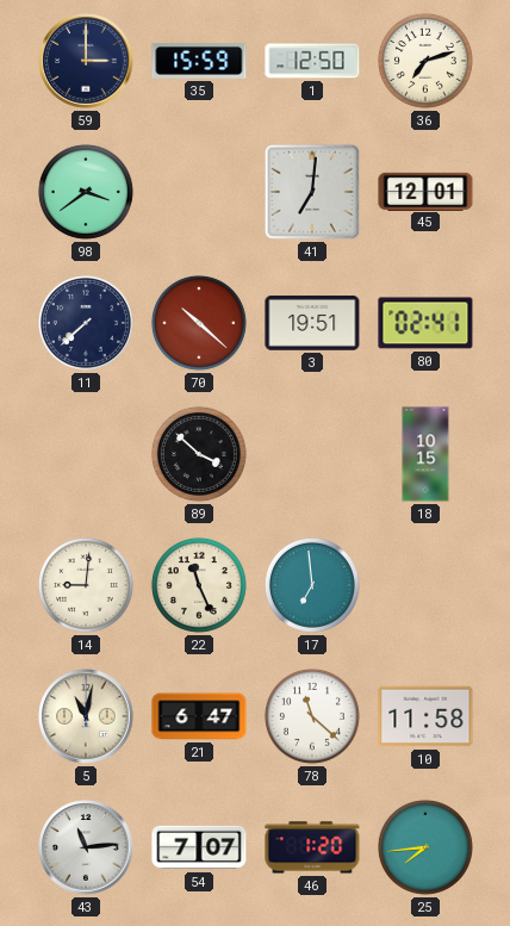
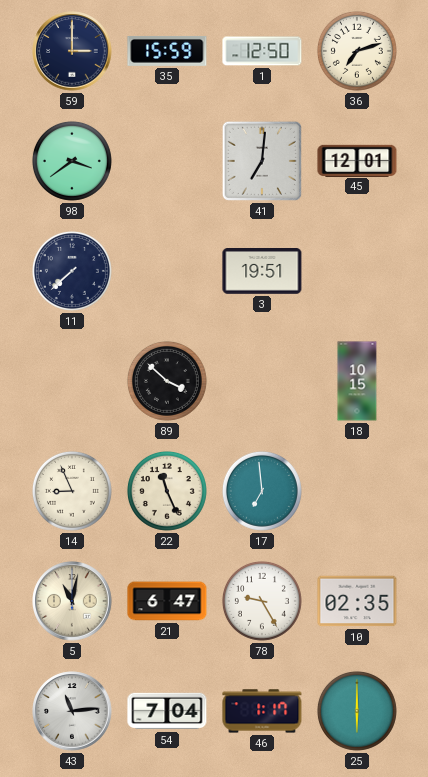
70: 10:22 -> none
80: 02:41 -> none
14: 9:01 -> 8:56
78: 11:22 -> 9:25
10: 11:58 -> 02:35
54: 7:07 -> 7:04
46: 1:20 -> 1:17
25: 7:44 -> 6:00
